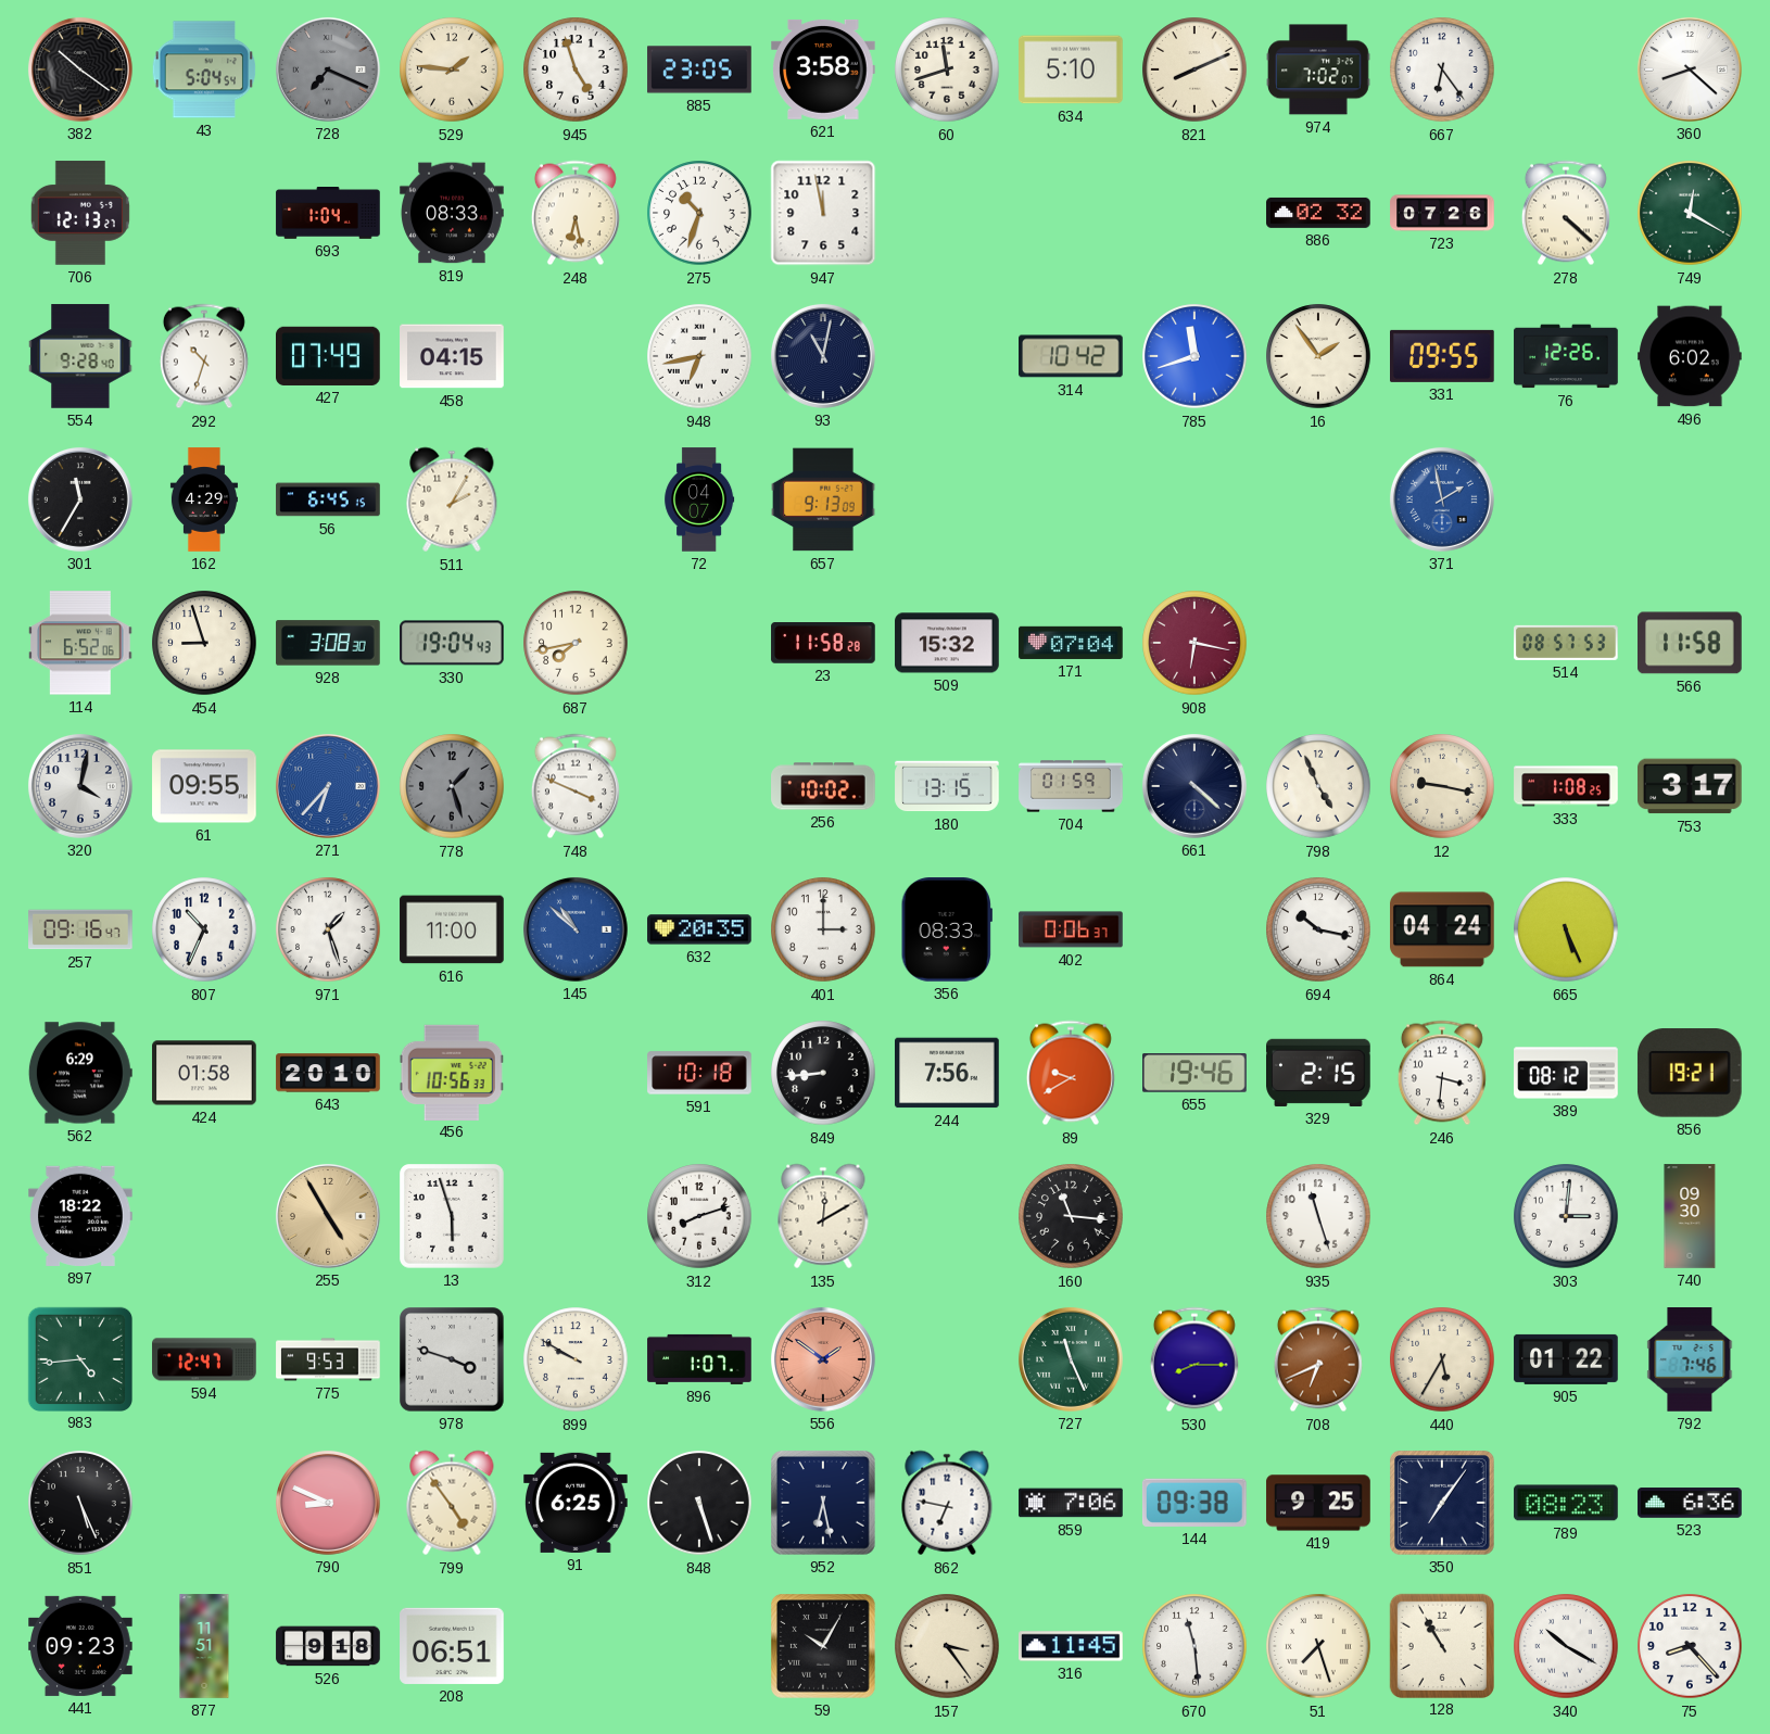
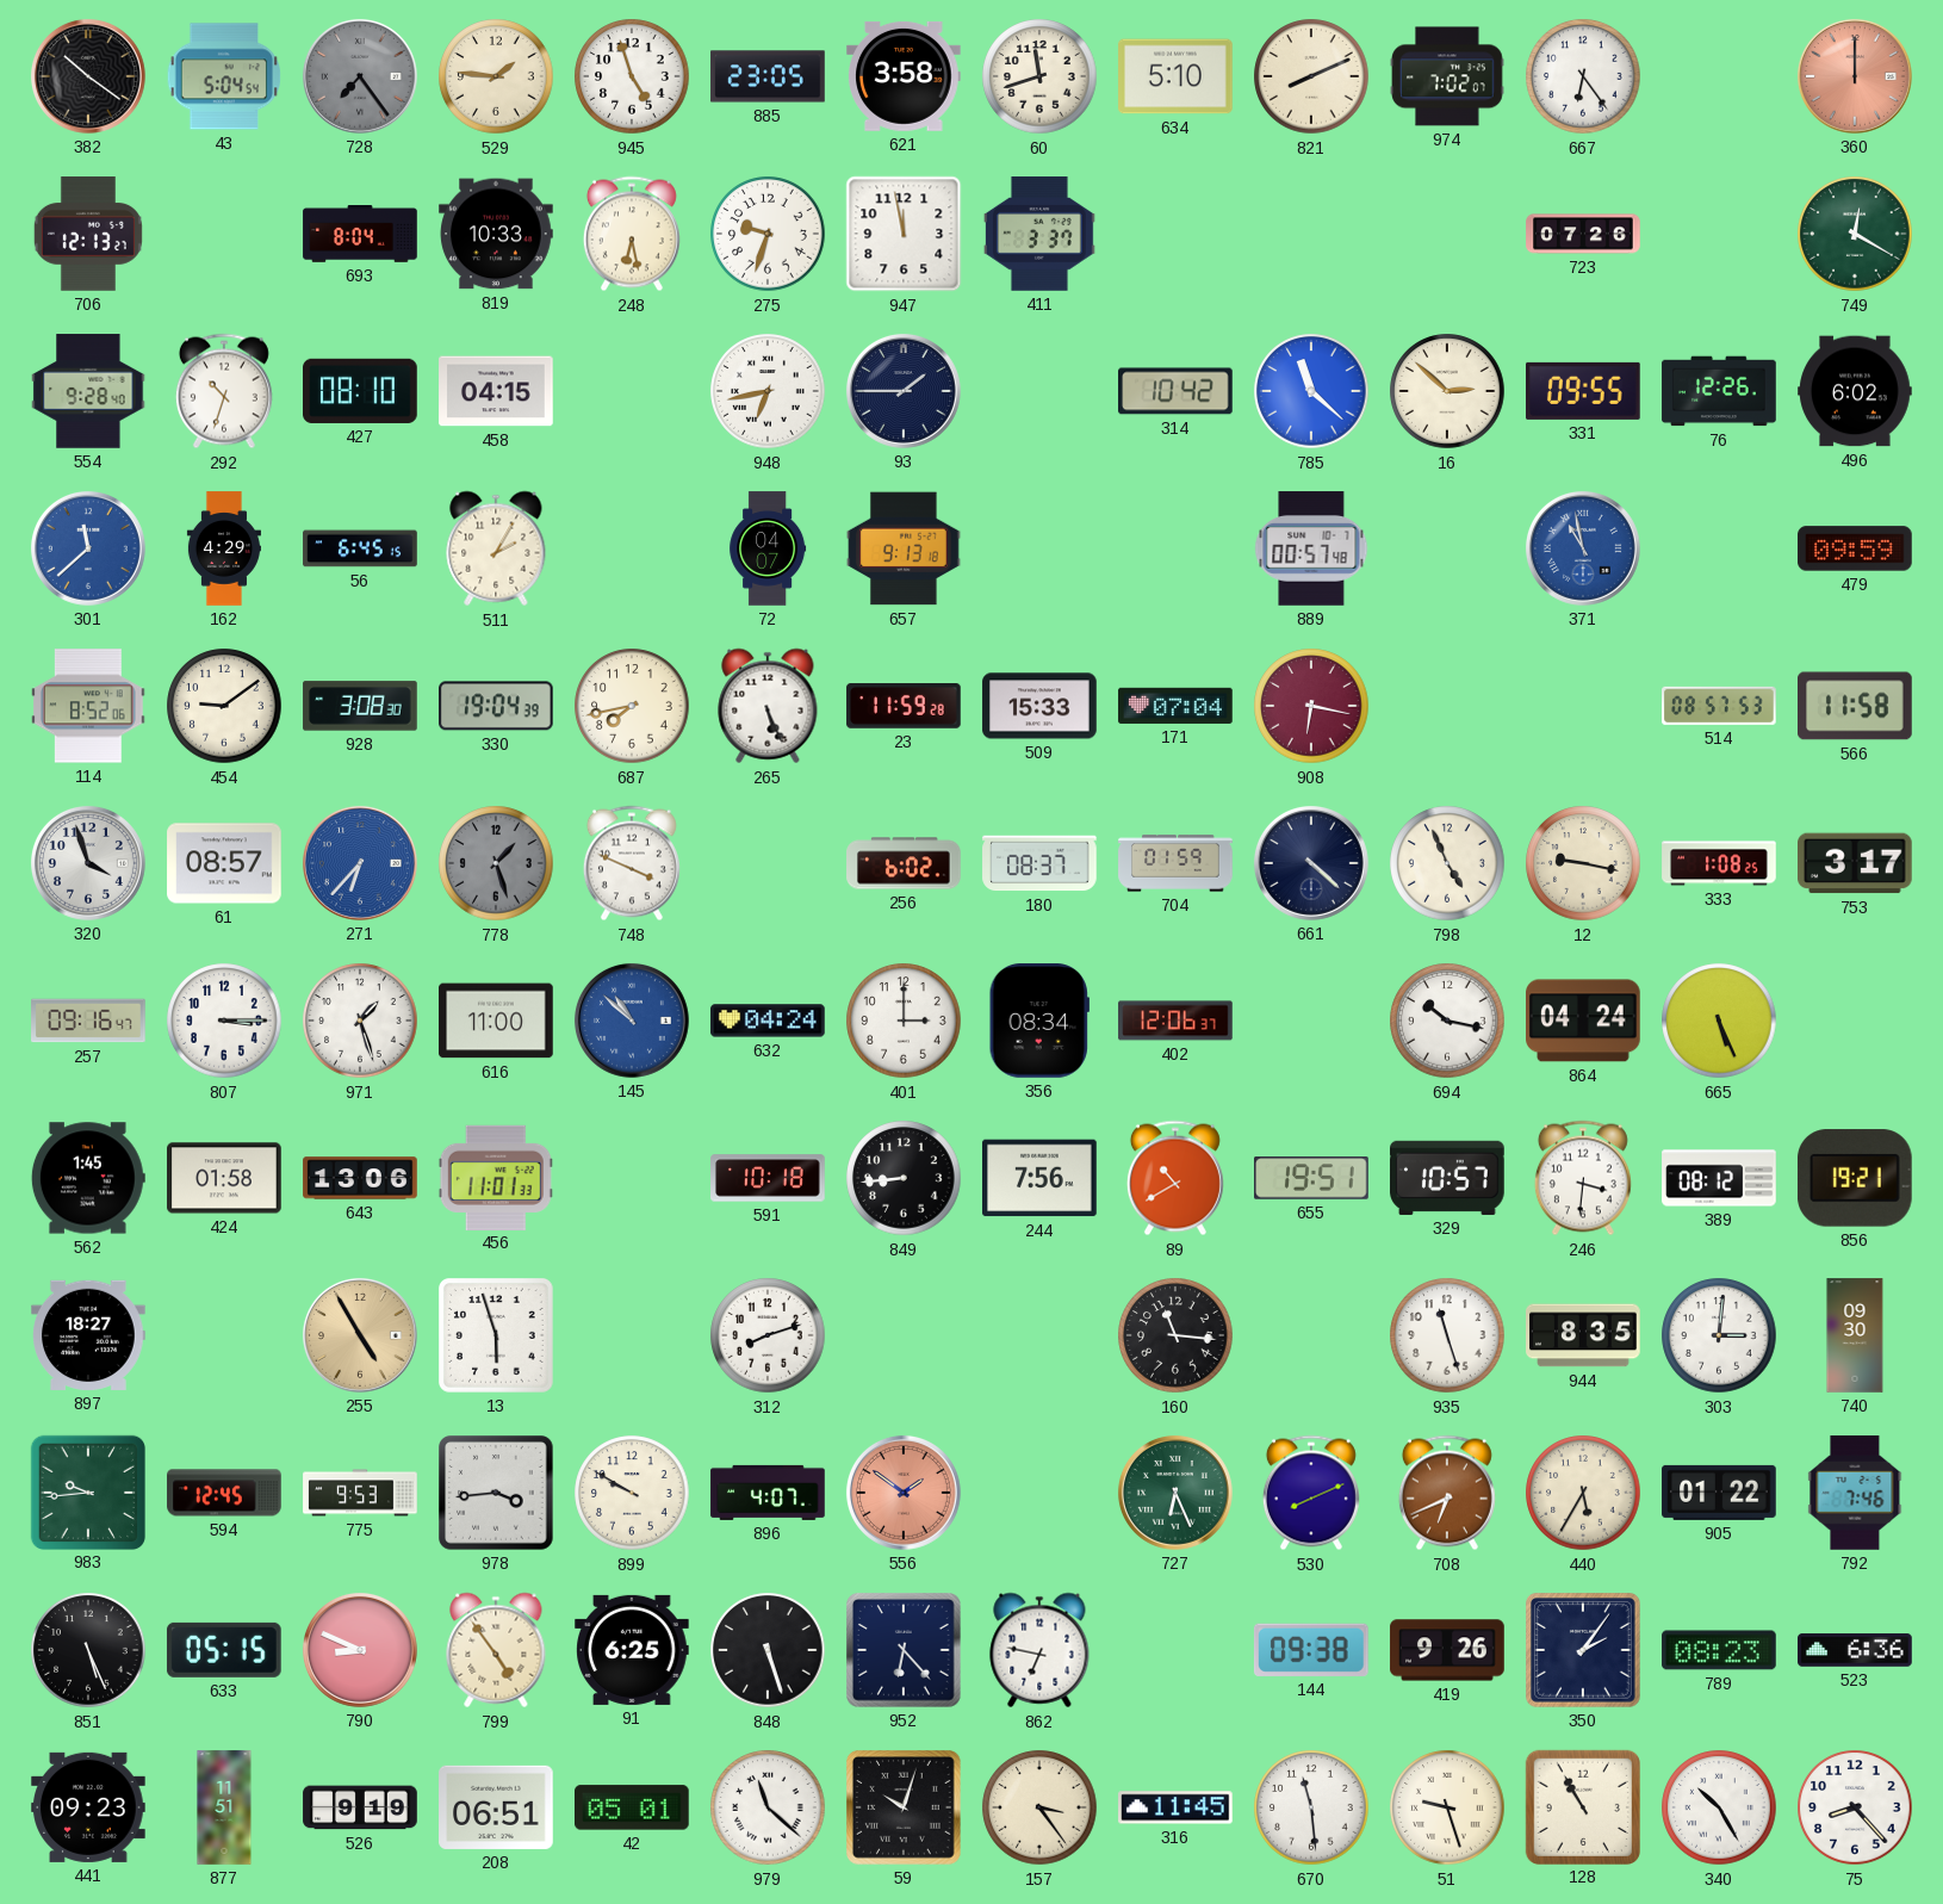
728: 7:19 -> 7:24
360: 8:22 -> 12:00
360 dial: white -> salmon
693: 1:04 -> 8:04
819: 08:33 -> 10:33
275: 10:33 -> 9:33
411: none -> 3:37
886: 02:32 -> none
278: 4:22 -> none
427: 07:49 -> 08:10
93: 11:02 -> 1:45
785: 11:42 -> 11:22
16: 1:54 -> 2:52
301: 11:35 -> 11:38
301 dial: black -> blue
657: 9:13:09 -> 9:13:18
889: none -> 00:57
371: 1:58 -> 10:58
479: none -> 09:59
114: 6:52 -> 8:52
454: 8:57 -> 9:09
330: 19:04:43 -> 19:04:39
265: none -> 5:26
23: 11:58 -> 11:59
509: 15:32 -> 15:33
320: 4:02 -> 3:57
61: 09:55 -> 08:57
256: 10:02 -> 6:02
180: 13:15 -> 08:37
807: 10:34 -> 3:15
632: 20:35 -> 04:24
356: 08:33 -> 08:34
402: 0:06 -> 12:06
562: 6:29 -> 1:45
643: 20:10 -> 13:06
456: 10:56 -> 11:01
89: 9:40 -> 10:40
655: 19:46 -> 19:51
329: 2:15 -> 10:57
897: 18:22 -> 18:27
135: 12:10 -> none
944: none -> 8:35
983: 4:44 -> 9:44
594: 12:47 -> 12:45
978: 3:48 -> 3:44
896: 1:07 -> 4:07
727: 11:26 -> 6:26
530: 8:15 -> 8:11
633: none -> 05:15
952: 6:28 -> 6:23
859: 7:06 -> none
419: 9:25 -> 9:26
350: 7:06 -> 2:06
526: 9:18 -> 9:19
42: none -> 05:01
979: none -> 11:22
59: 10:05 -> 10:03
51: 7:27 -> 9:27
340: 10:20 -> 10:25
